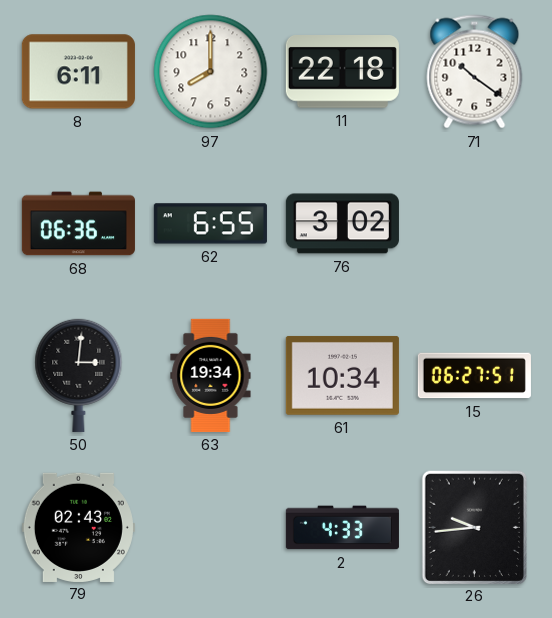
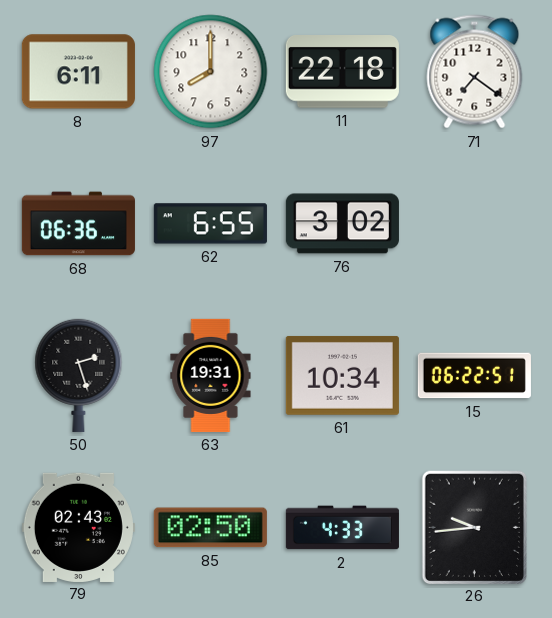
71: 10:21 -> 7:21
50: 3:01 -> 2:27
63: 19:34 -> 19:31
15: 06:27 -> 06:22
85: none -> 02:50
